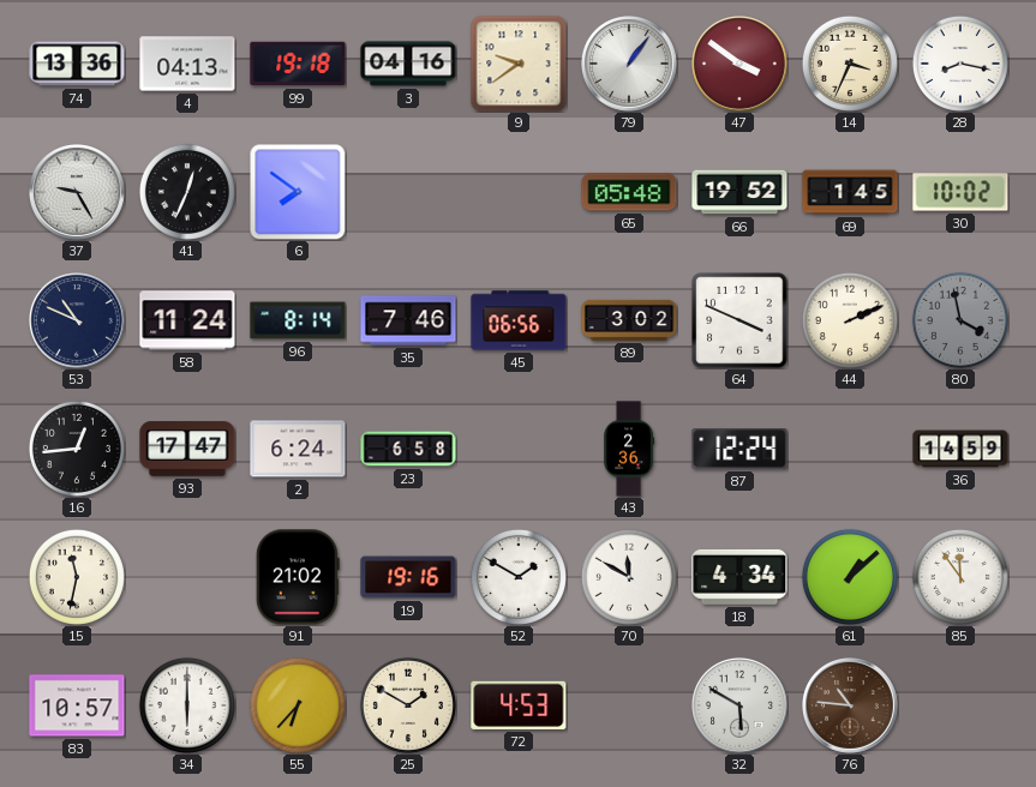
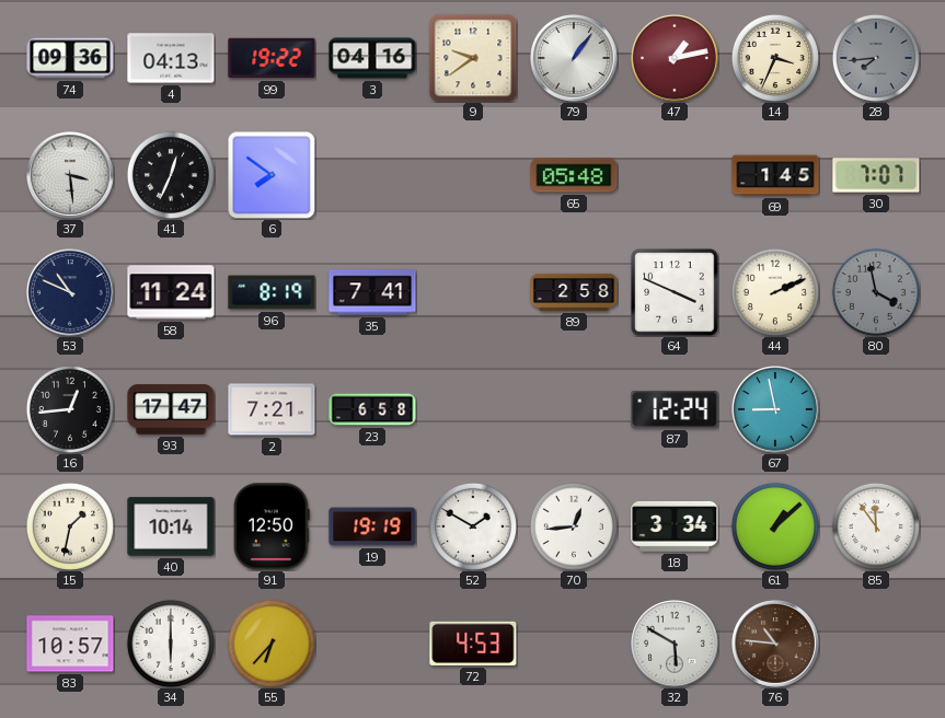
74: 13:36 -> 09:36
99: 19:18 -> 19:22
47: 3:51 -> 1:13
28: 8:17 -> 7:44
28 dial: white -> grey
37: 9:25 -> 3:29
66: 19:52 -> none
30: 10:02 -> 7:07
96: 8:14 -> 8:19
35: 7:46 -> 7:41
45: 06:56 -> none
89: 3:02 -> 2:58
2: 6:24 -> 7:21
43: 2:36 -> none
67: none -> 8:58
36: 14:59 -> none
15: 11:32 -> 1:32
40: none -> 10:14
91: 21:02 -> 12:50
19: 19:16 -> 19:19
70: 11:50 -> 12:44
18: 4:34 -> 3:34
25: 1:50 -> none
